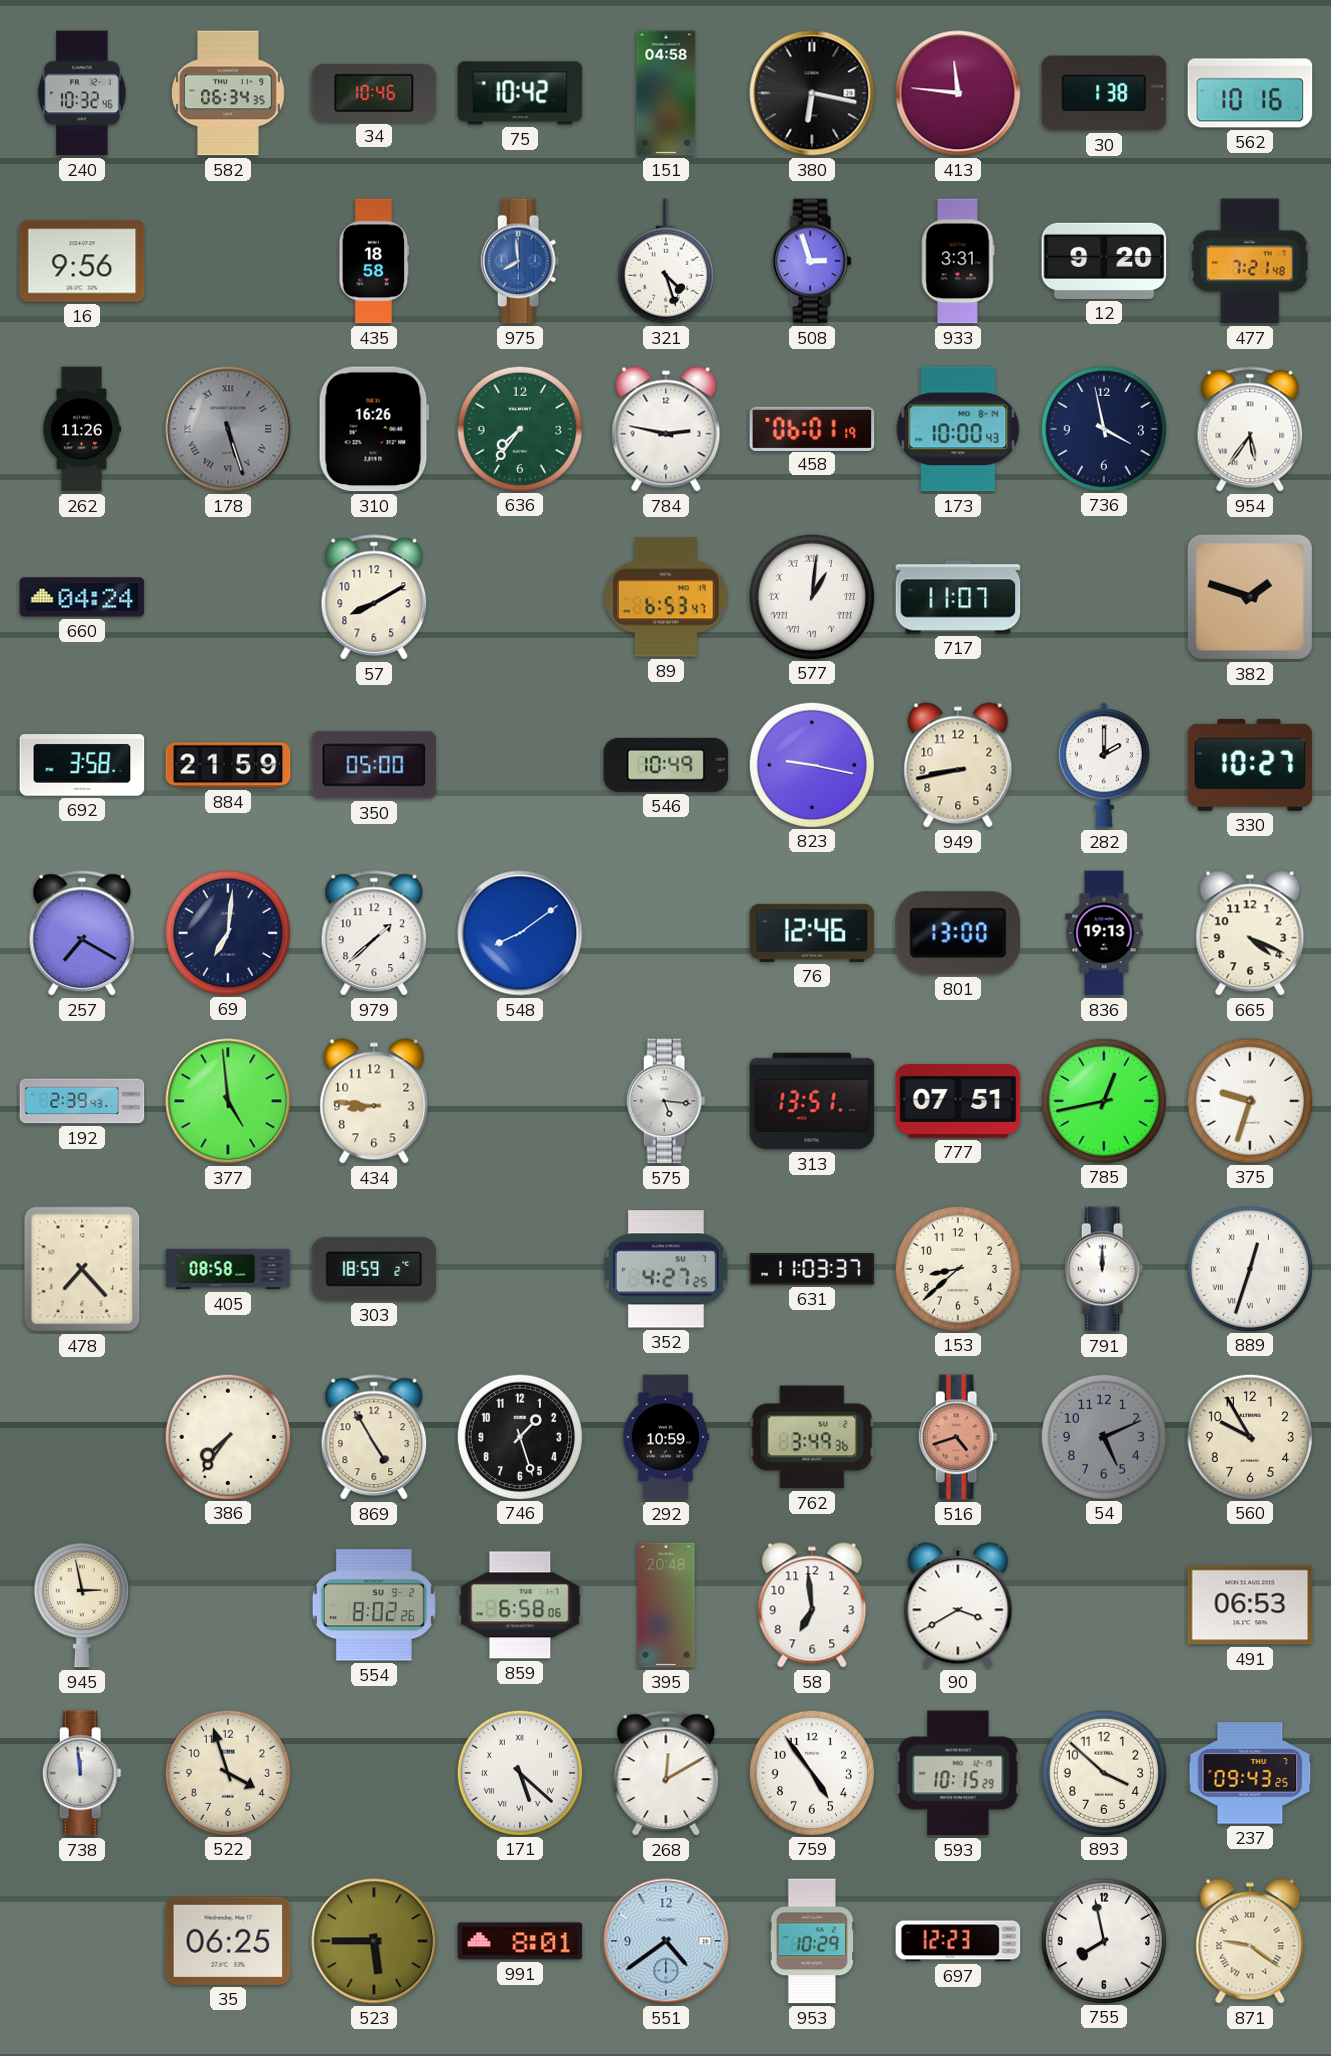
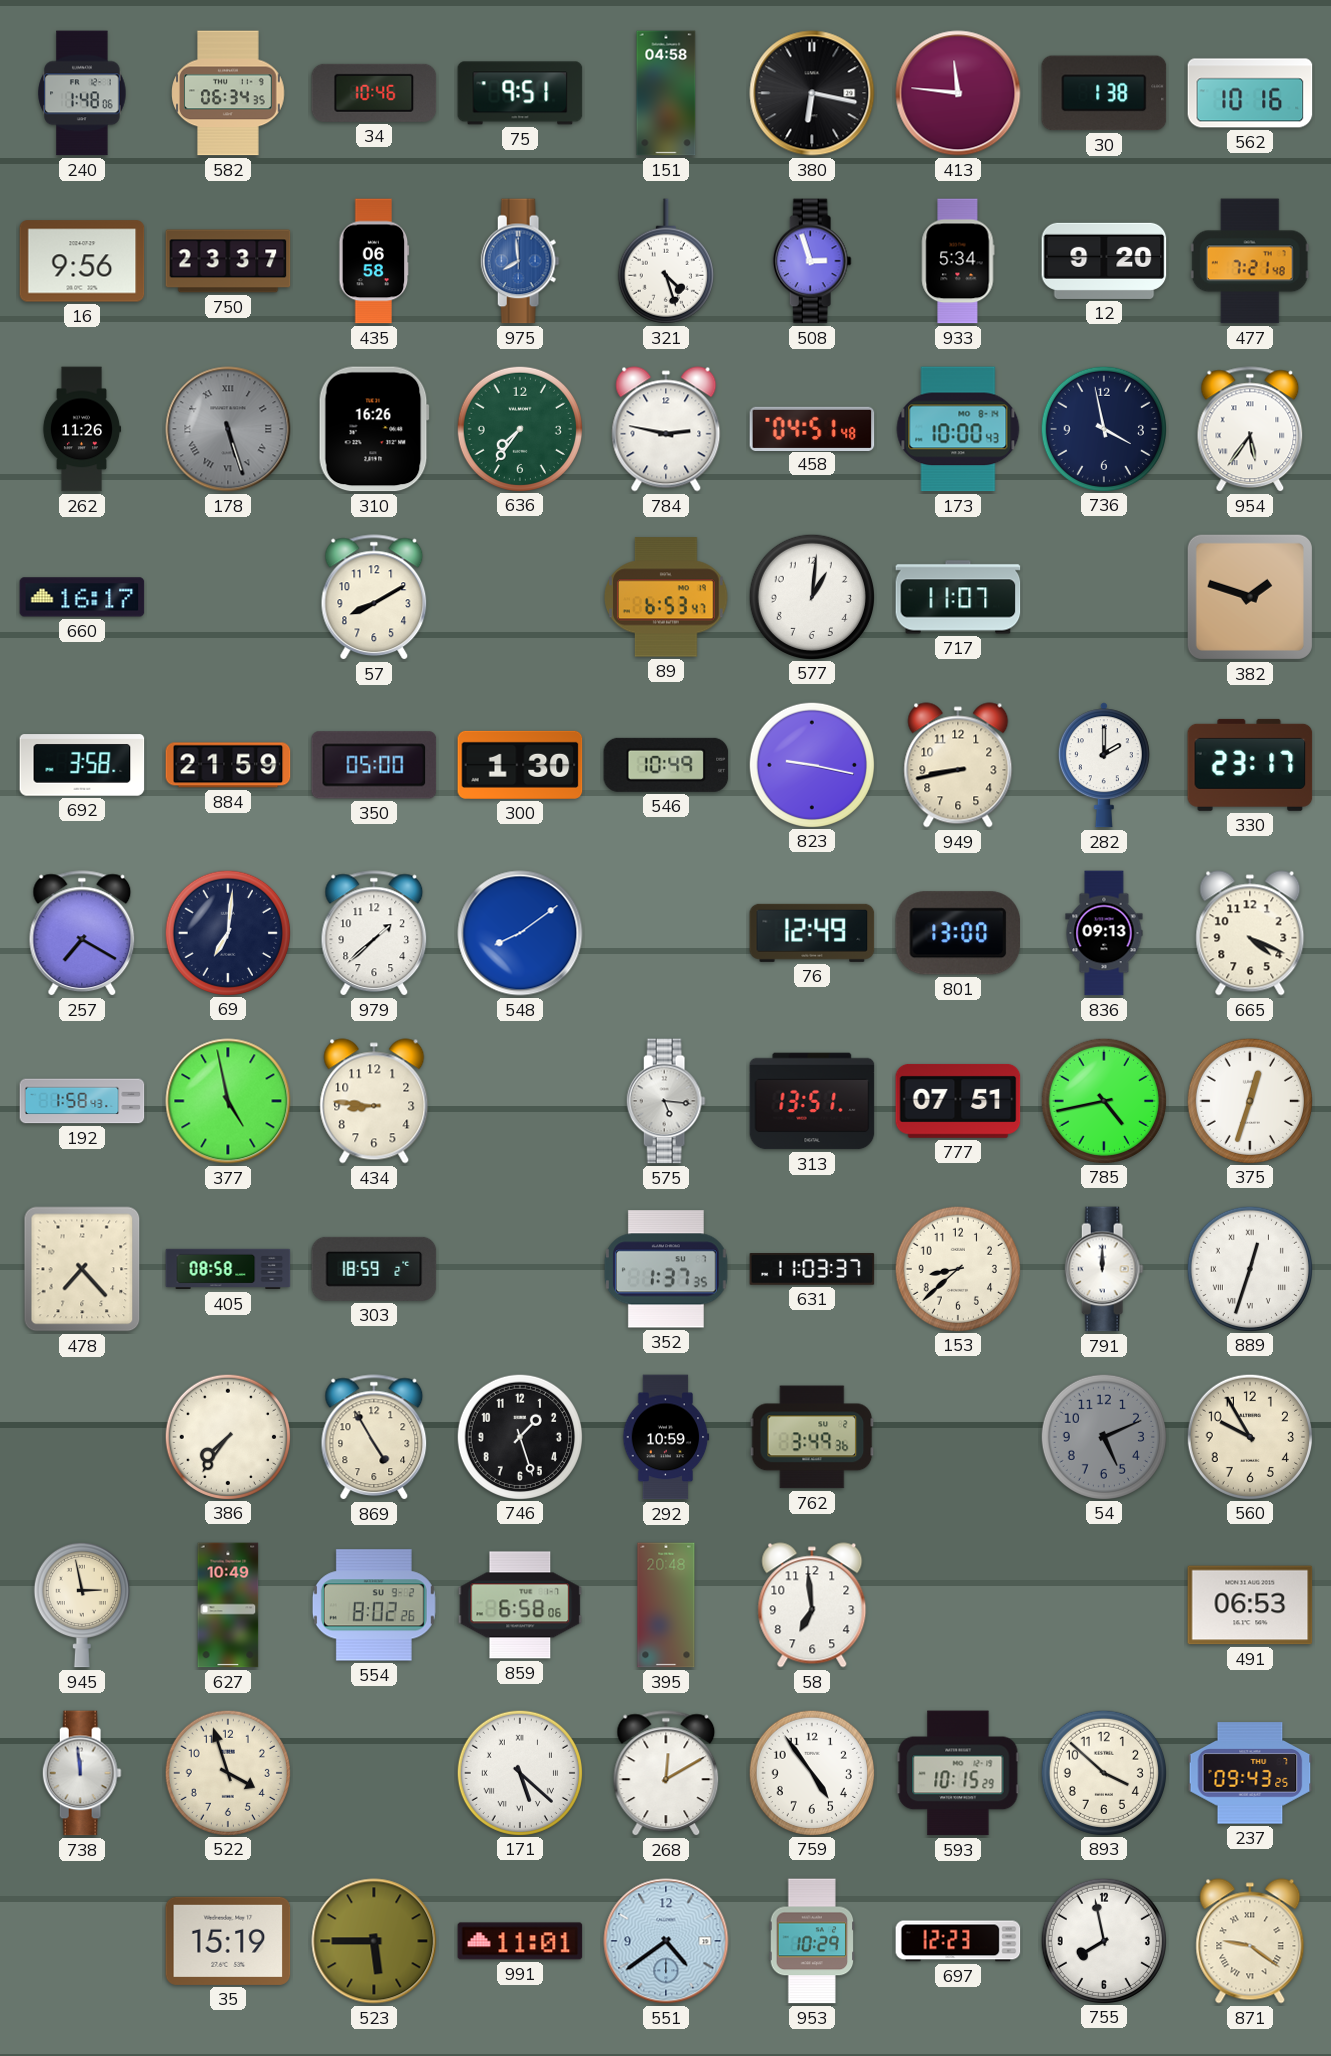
240: 10:32 -> 1:48
75: 10:42 -> 9:51
750: none -> 23:37
435: 18:58 -> 06:58
933: 3:31 -> 5:34
458: 06:01 -> 04:51
660: 04:24 -> 16:17
577 numerals: Roman -> Arabic
300: none -> 1:30
330: 10:27 -> 23:17
76: 12:46 -> 12:49
836: 19:13 -> 09:13
192: 2:39 -> 1:58
377: 4:59 -> 4:58
785: 12:43 -> 4:43
375: 9:33 -> 12:33
352: 4:27 -> 1:37
516: 4:42 -> none
627: none -> 10:49
90: 3:40 -> none
35: 06:25 -> 15:19
991: 8:01 -> 11:01
